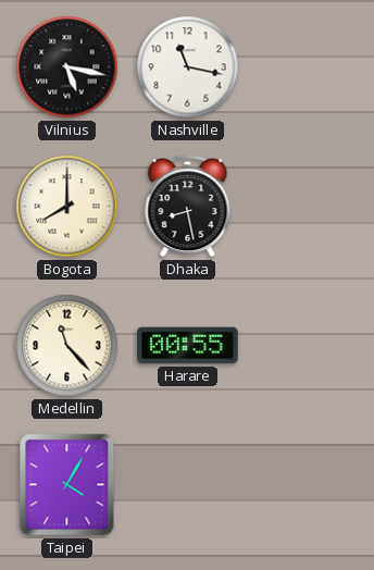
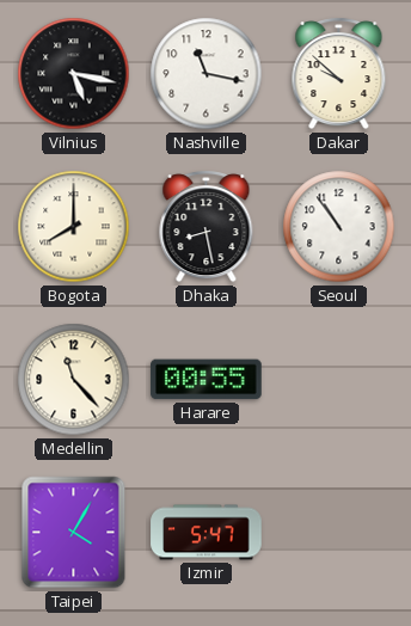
Dakar: none -> 9:52
Seoul: none -> 10:54
Izmir: none -> 5:47
